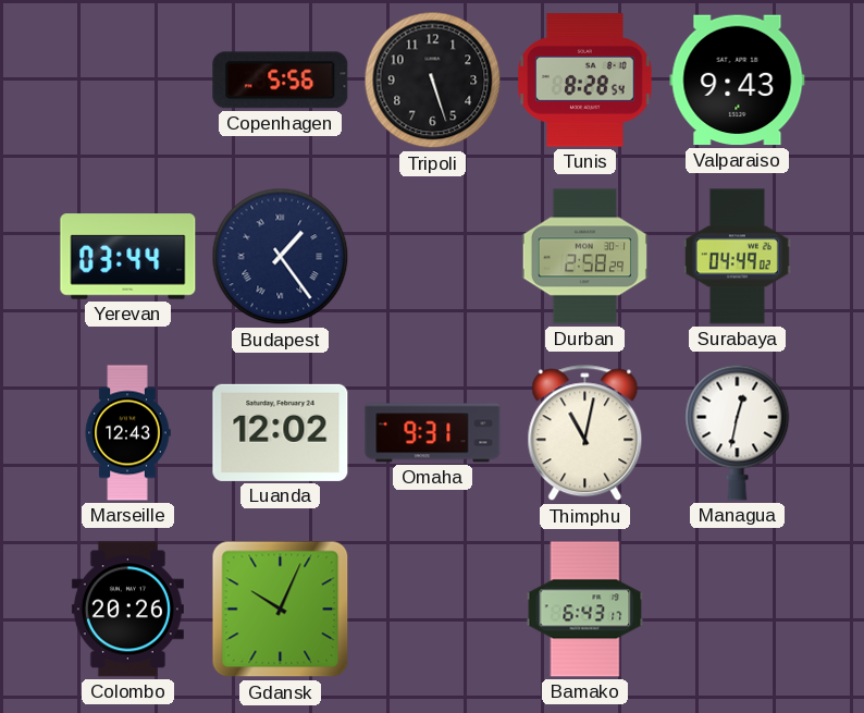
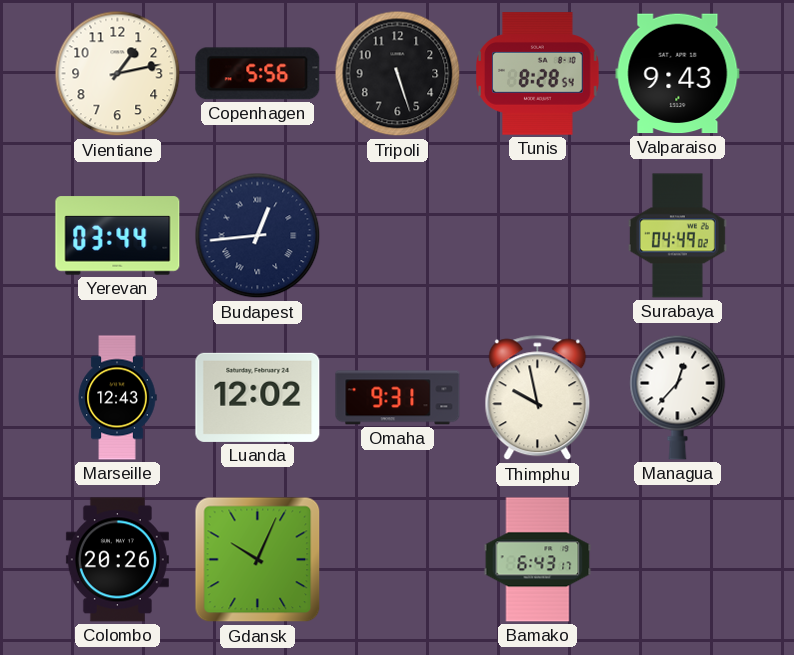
Vientiane: none -> 1:13
Budapest: 1:24 -> 12:44
Durban: 2:58 -> none
Thimphu: 11:02 -> 9:58
Managua: 12:32 -> 12:37
